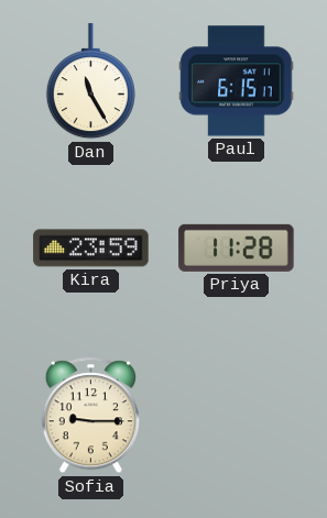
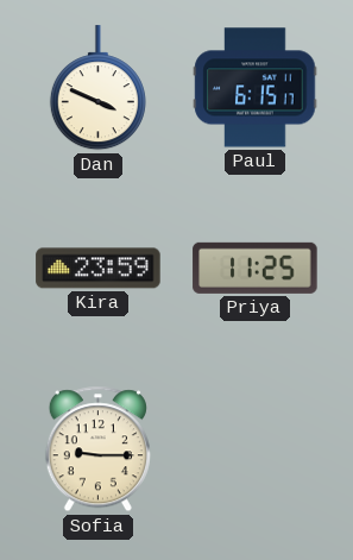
Dan: 11:25 -> 3:49
Priya: 11:28 -> 11:25
